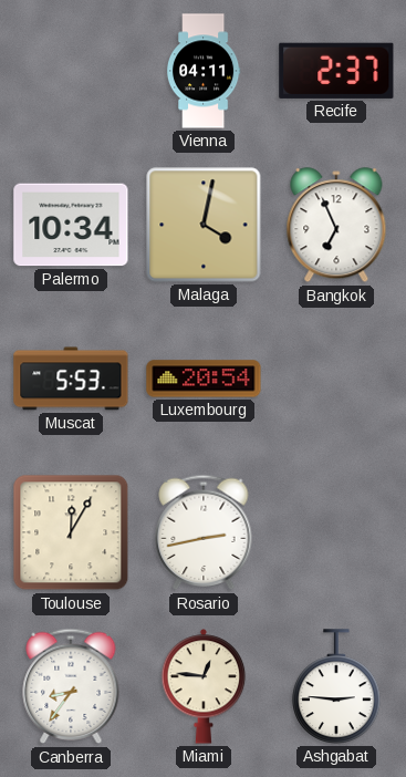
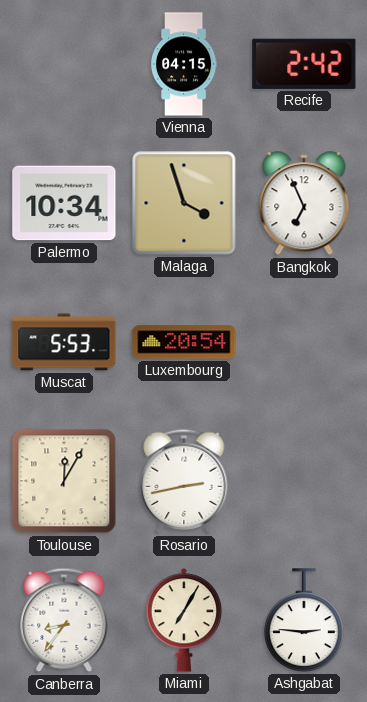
Vienna: 04:11 -> 04:15
Recife: 2:37 -> 2:42
Malaga: 4:02 -> 3:57
Miami: 12:46 -> 7:05
